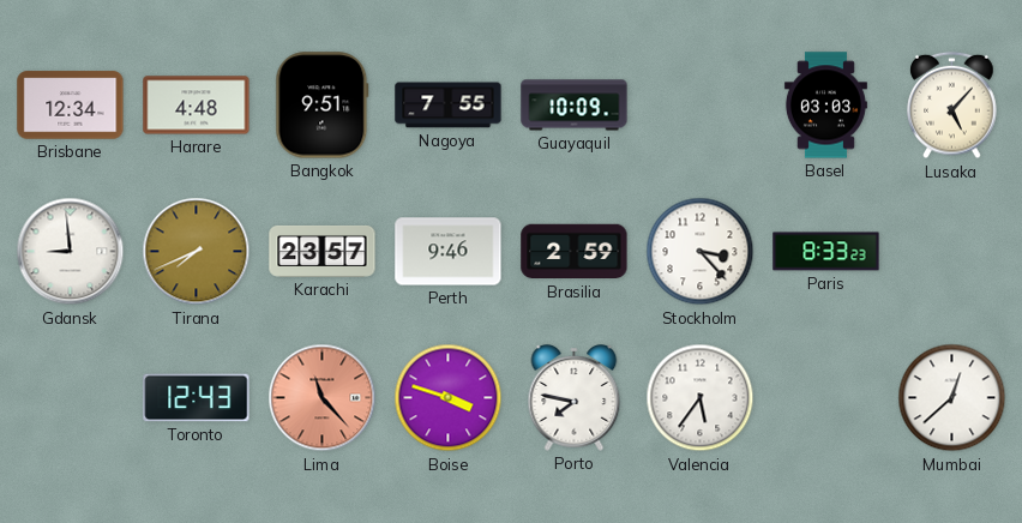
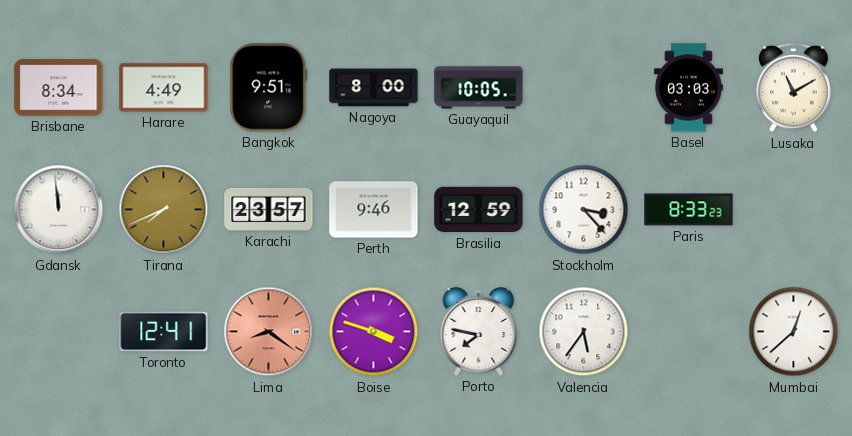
Brisbane: 12:34 -> 8:34
Harare: 4:48 -> 4:49
Nagoya: 7:55 -> 8:00
Guayaquil: 10:09 -> 10:05
Lusaka: 5:07 -> 11:10
Gdansk: 8:59 -> 11:59
Brasilia: 2:59 -> 12:59
Toronto: 12:43 -> 12:41
Lima: 11:23 -> 8:21
